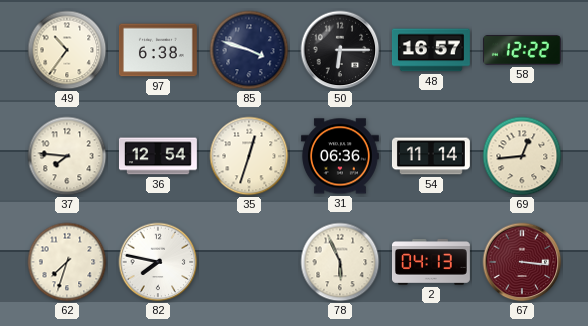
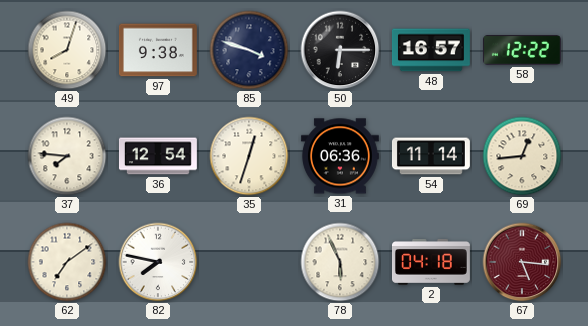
49: 10:36 -> 8:03
97: 6:38 -> 9:38
62: 7:33 -> 7:09
2: 04:13 -> 04:18
67: 3:16 -> 5:16
